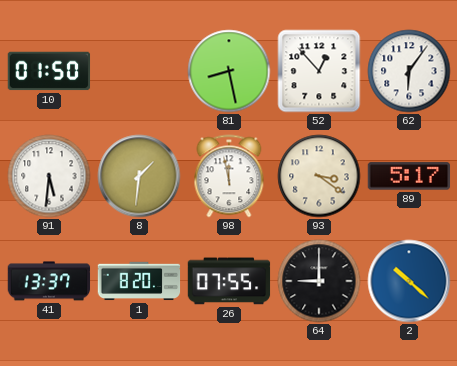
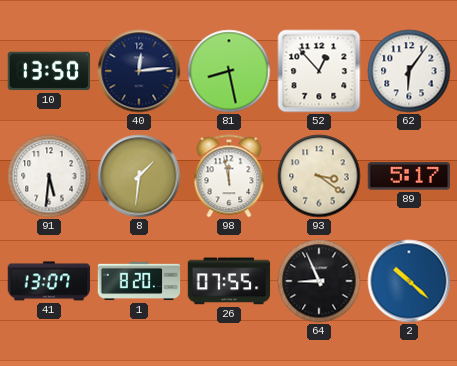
10: 01:50 -> 13:50
40: none -> 12:14
41: 13:37 -> 13:07
64: 9:00 -> 8:56
